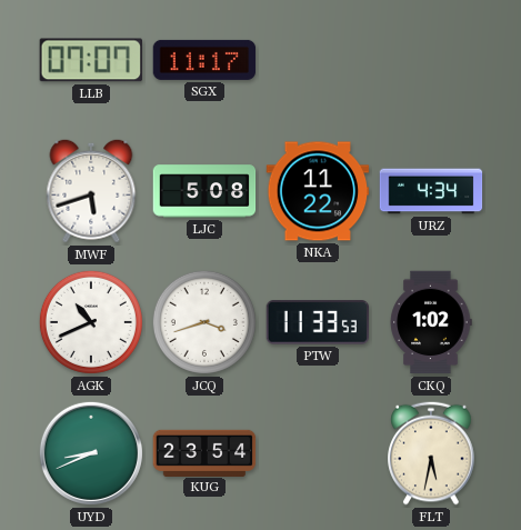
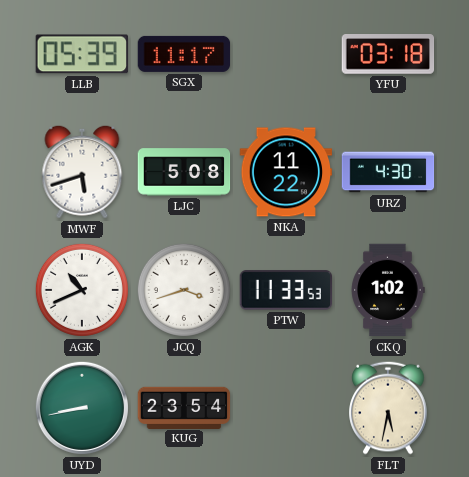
LLB: 07:07 -> 05:39
YFU: none -> 03:18
URZ: 4:34 -> 4:30
UYD: 8:41 -> 8:43
